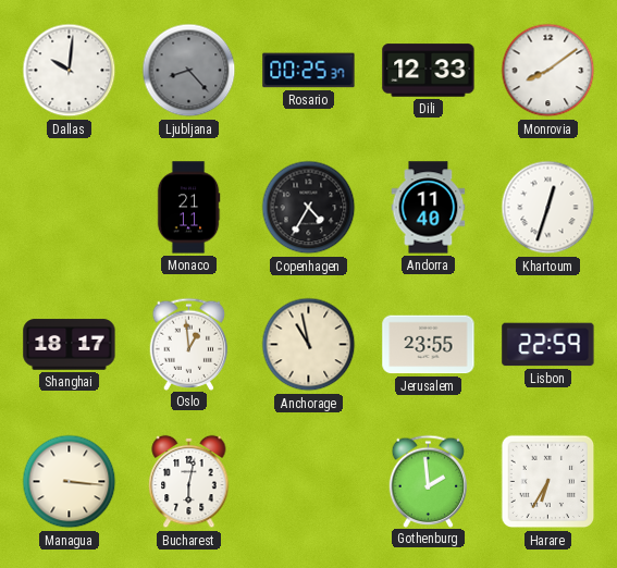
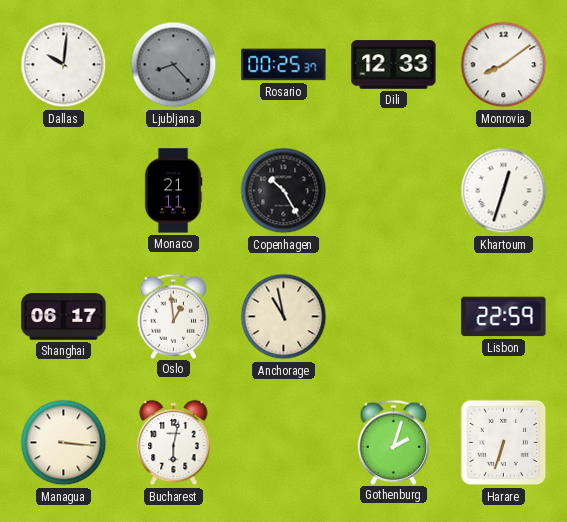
Copenhagen: 4:35 -> 10:25
Andorra: 11:40 -> none
Shanghai: 18:17 -> 06:17
Jerusalem: 23:55 -> none
Gothenburg: 1:59 -> 2:03
Harare: 6:35 -> 6:33
